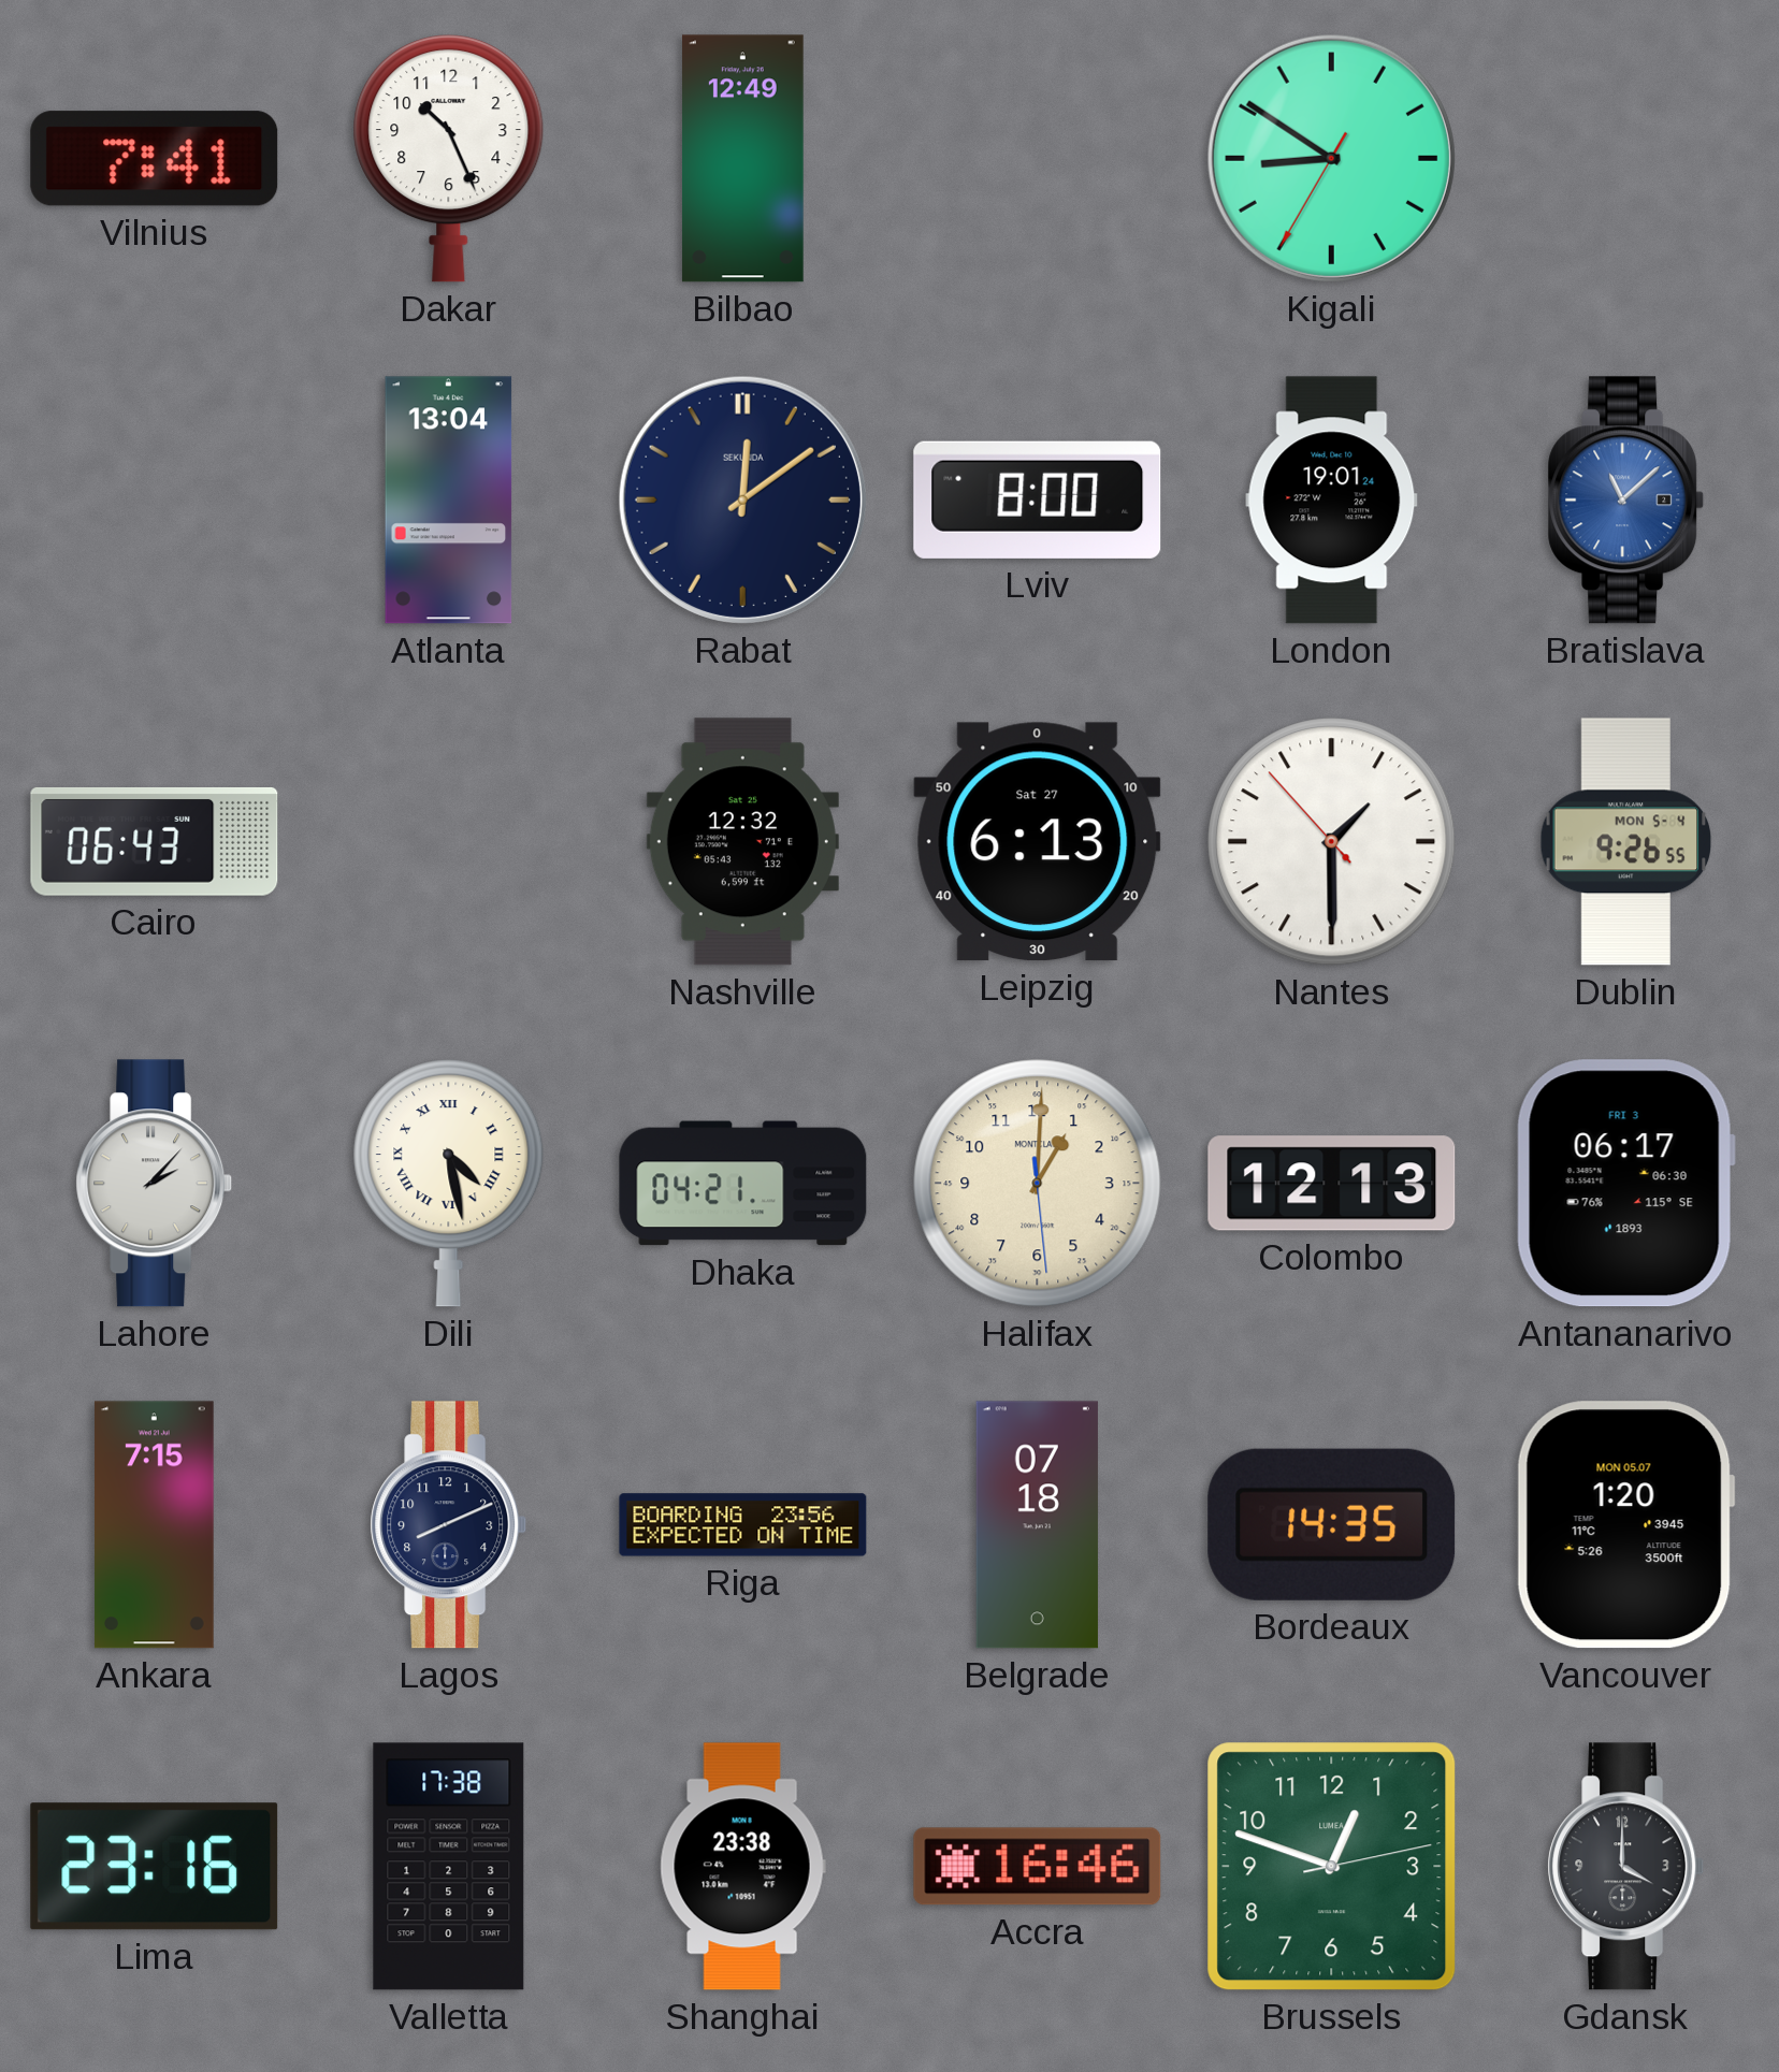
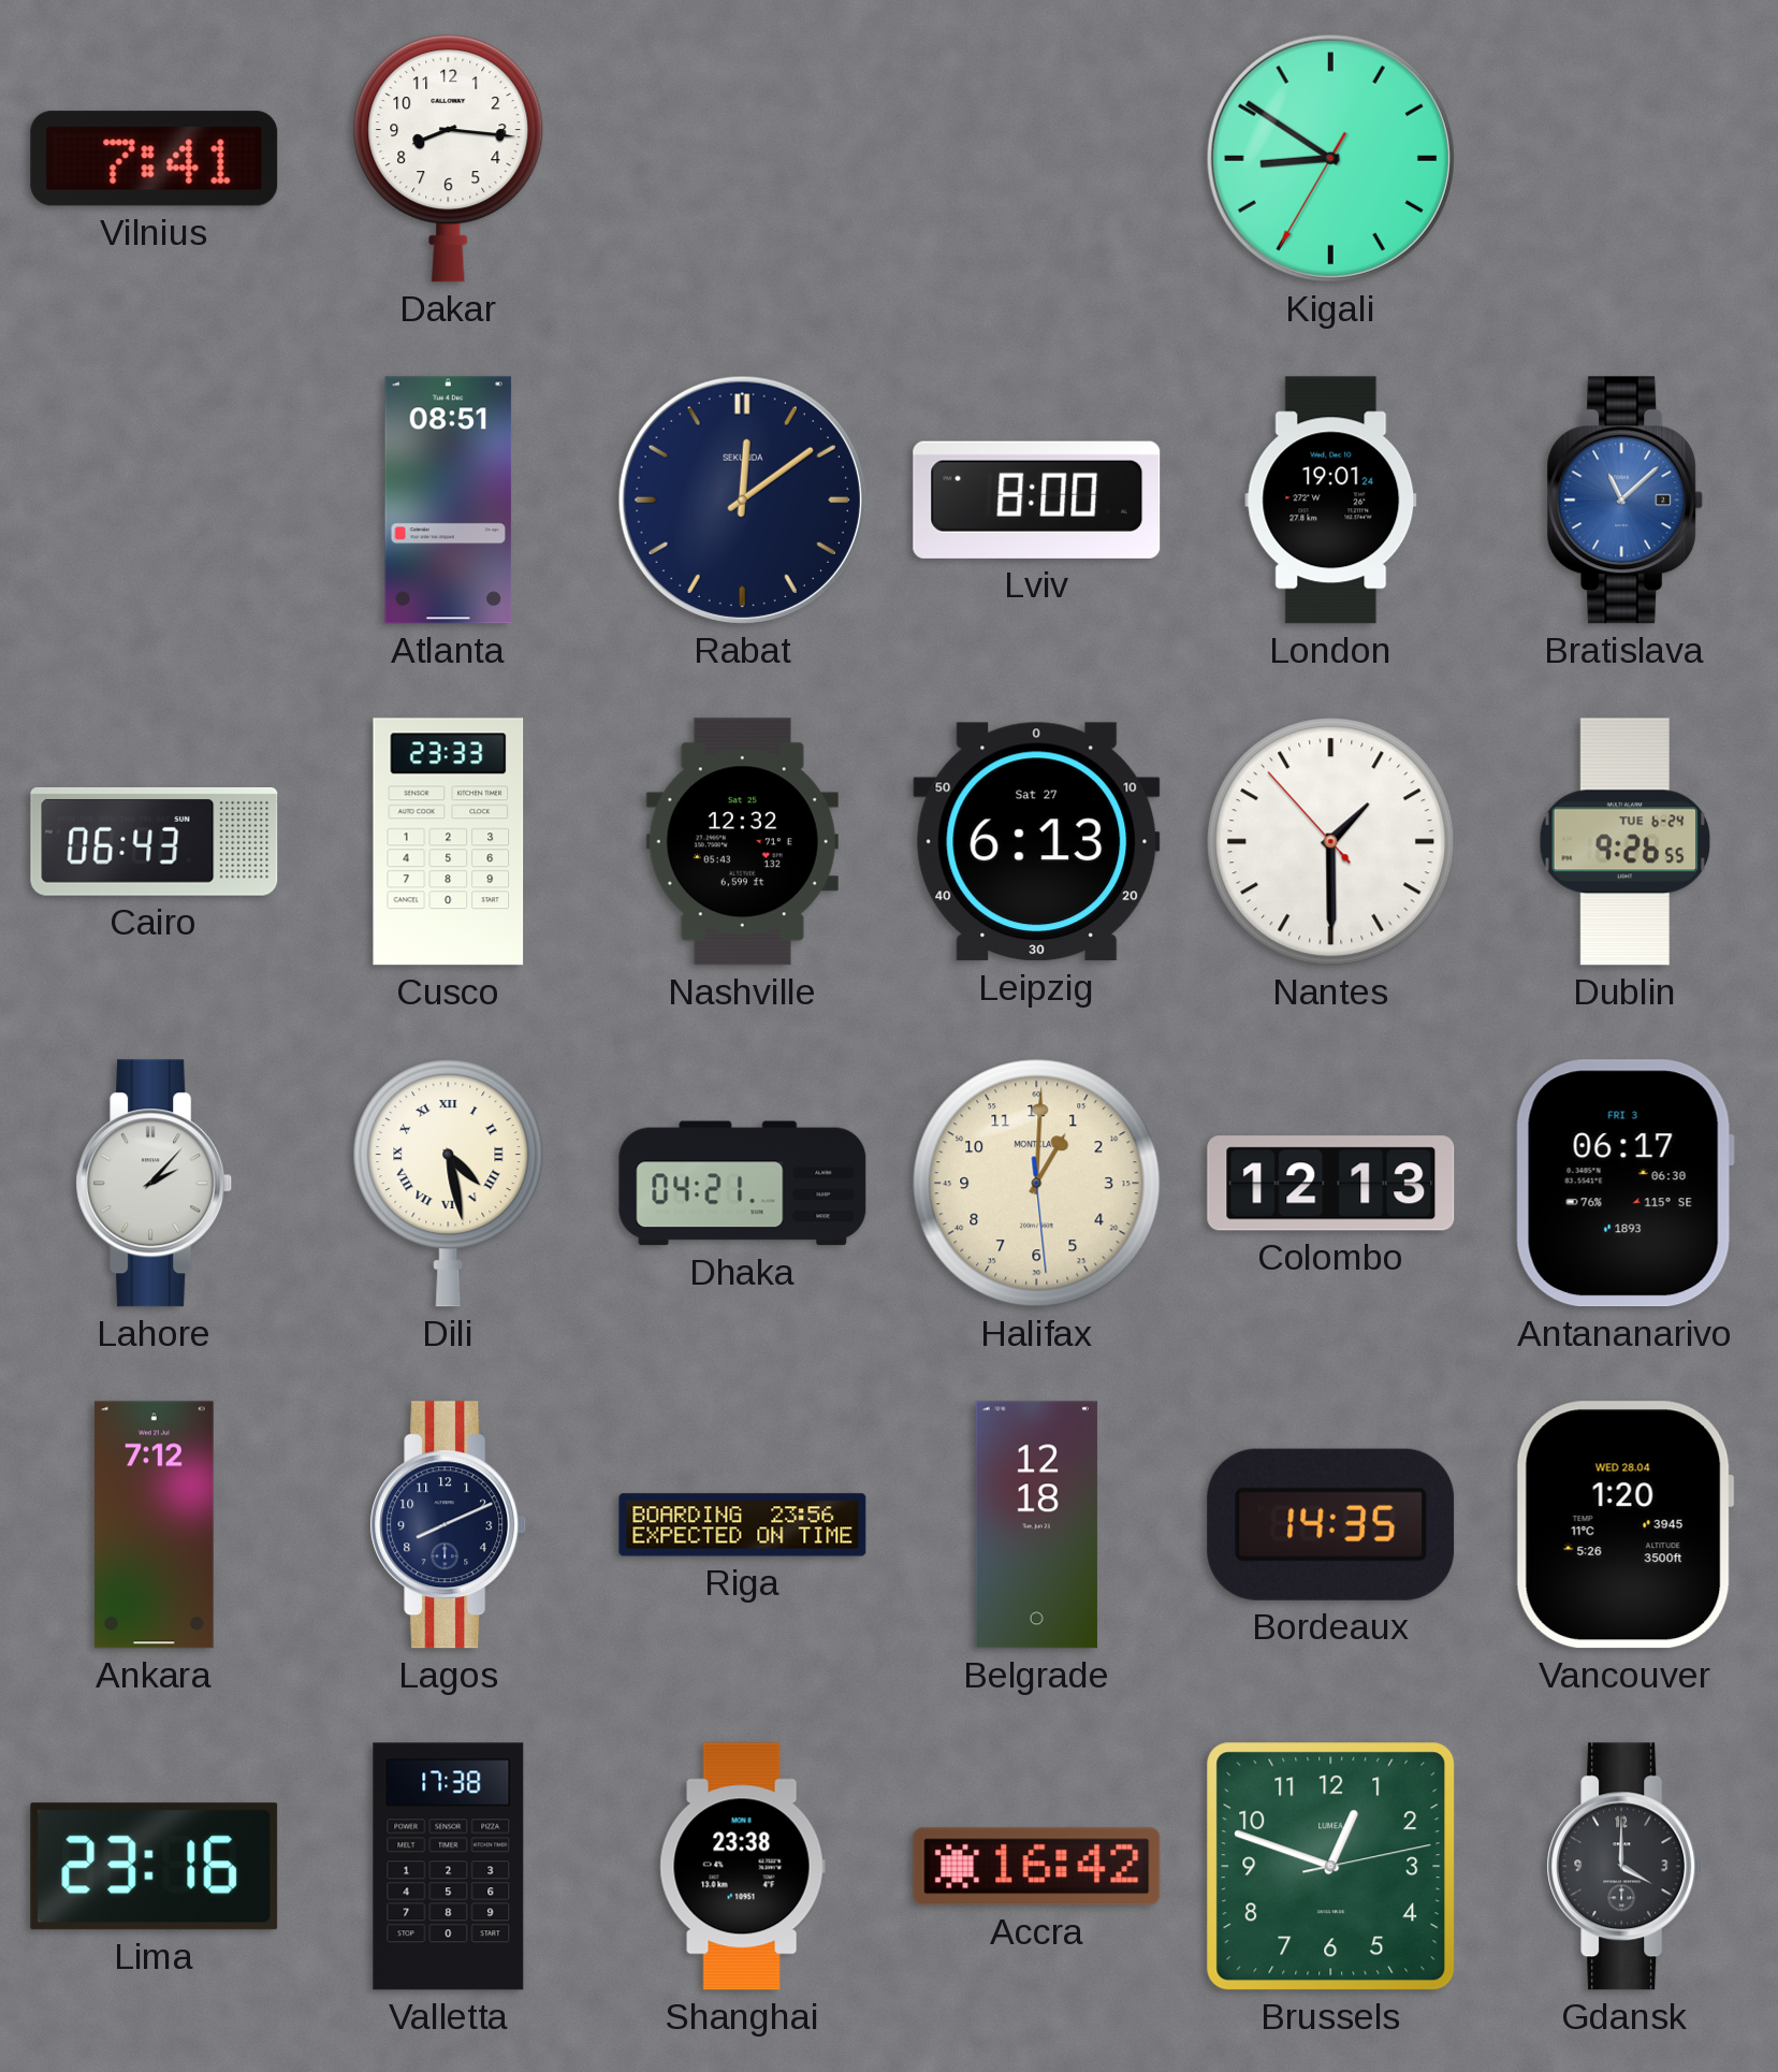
Dakar: 10:26 -> 8:16
Bilbao: 12:49 -> none
Atlanta: 13:04 -> 08:51
Cusco: none -> 23:33
Dublin date: MON 5-4 -> TUE 6-24
Ankara: 7:15 -> 7:12
Belgrade: 07:18 -> 12:18
Vancouver date: MON 05.07 -> WED 28.04
Accra: 16:46 -> 16:42
